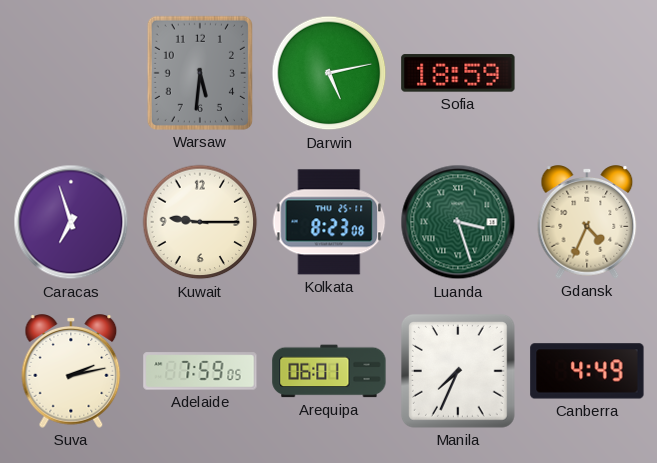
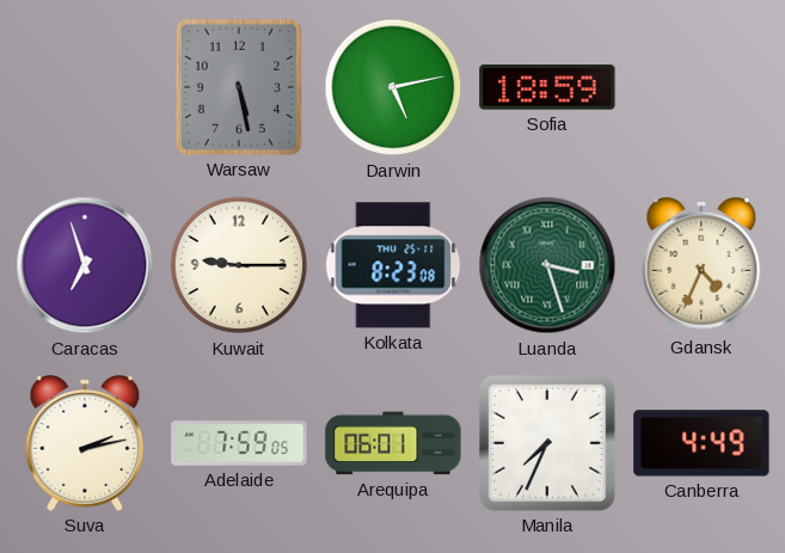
Warsaw: 5:31 -> 5:28
